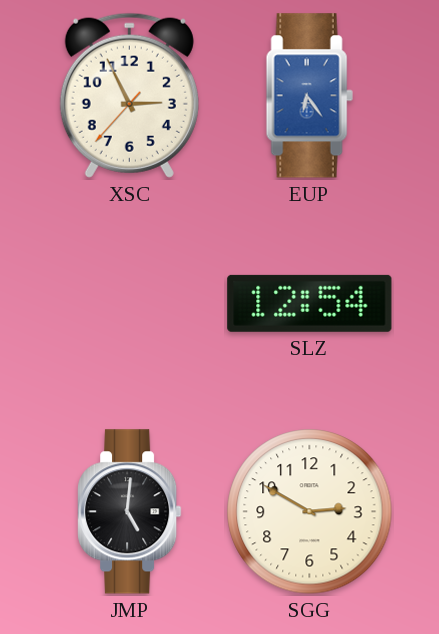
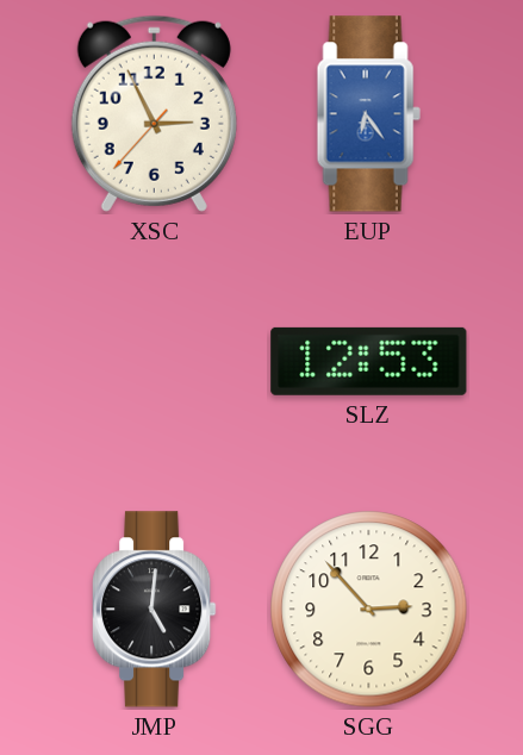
SLZ: 12:54 -> 12:53
SGG: 2:50 -> 2:53
